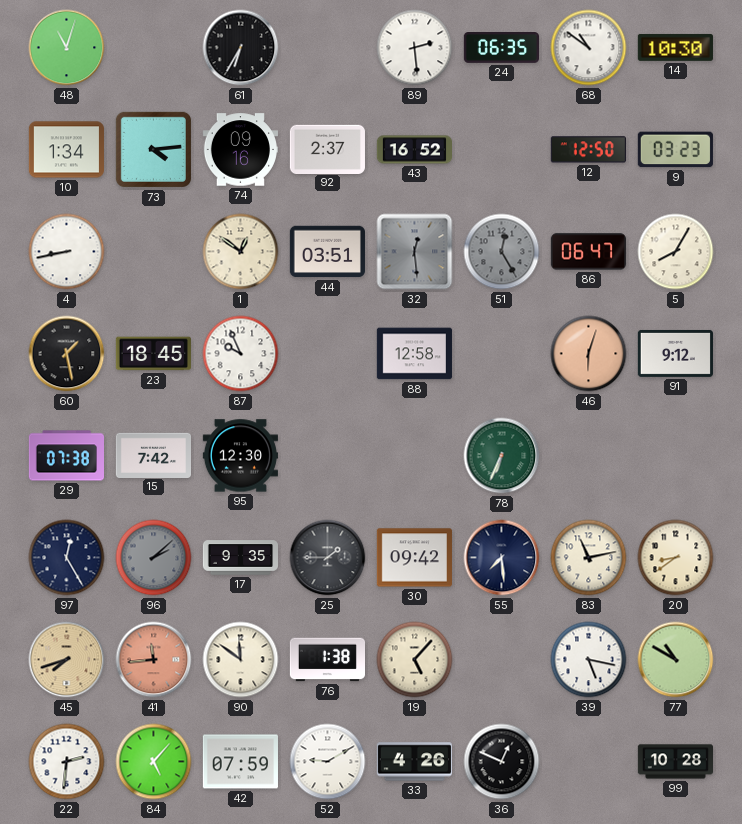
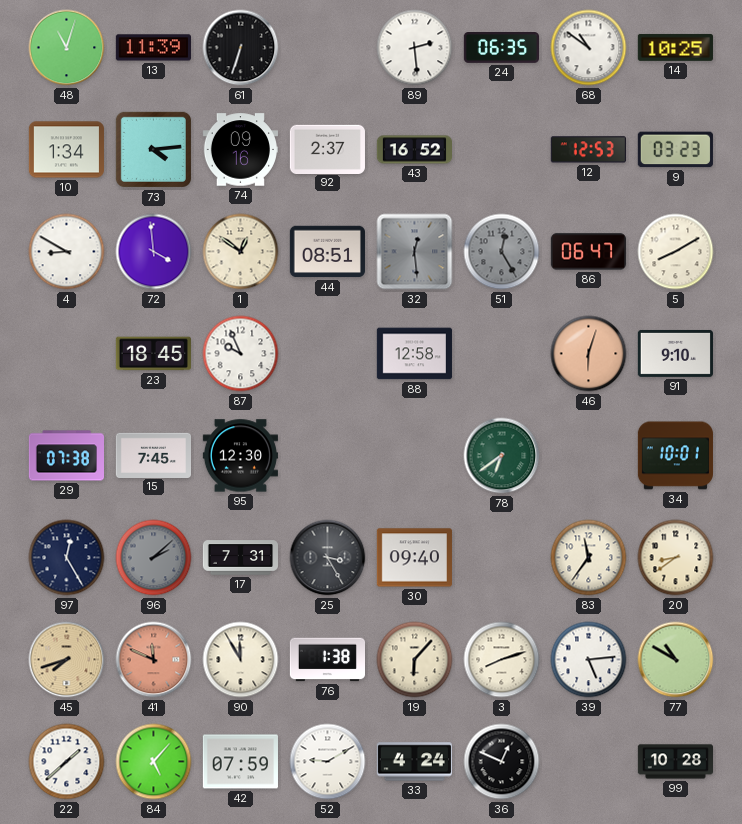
13: none -> 11:39
61: 6:35 -> 6:33
14: 10:30 -> 10:25
12: 12:50 -> 12:53
4: 8:43 -> 8:50
72: none -> 3:59
44: 03:51 -> 08:51
5: 8:05 -> 8:10
60: 1:28 -> none
91: 9:12 -> 9:10
15: 7:42 -> 7:45
78: 6:34 -> 6:39
34: none -> 10:01
17: 9:35 -> 7:31
25: 1:45 -> 3:25
30: 09:42 -> 09:40
55: 7:29 -> none
83: 11:13 -> 11:36
41: 11:44 -> 11:49
90: 11:51 -> 11:55
19: 5:07 -> 6:07
3: none -> 8:12
39: 5:17 -> 5:14
22: 2:31 -> 1:38
33: 4:26 -> 4:24
